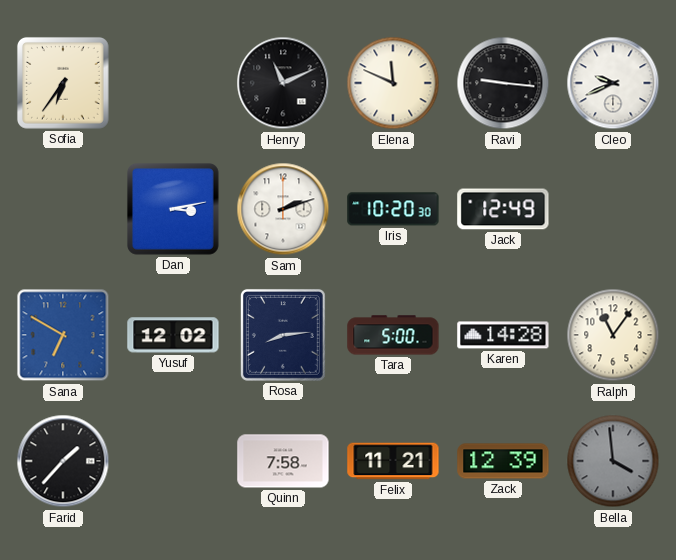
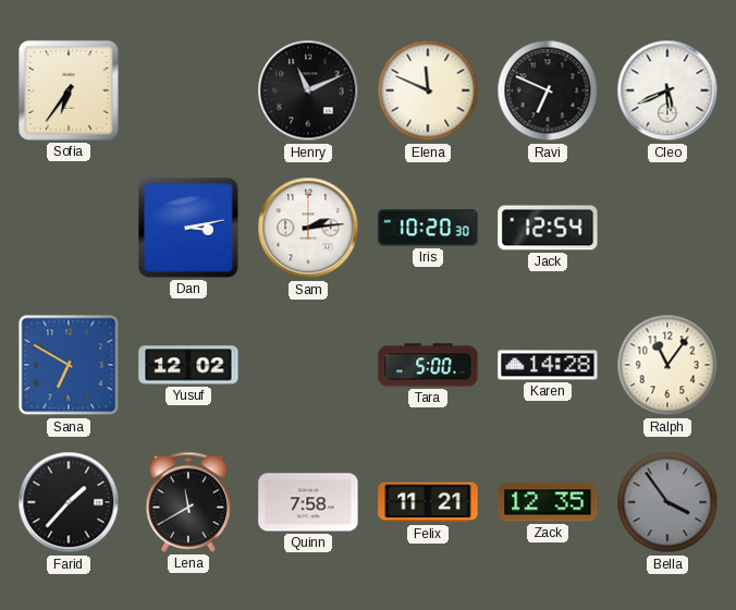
Ravi: 9:16 -> 6:49
Cleo: 9:41 -> 5:41
Sam: 2:12 -> 2:14
Jack: 12:49 -> 12:54
Rosa: 8:14 -> none
Lena: none -> 11:40
Zack: 12:39 -> 12:35
Bella: 3:59 -> 3:54
